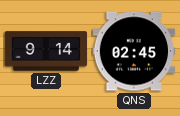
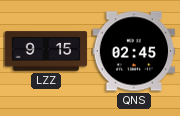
LZZ: 9:14 -> 9:15
